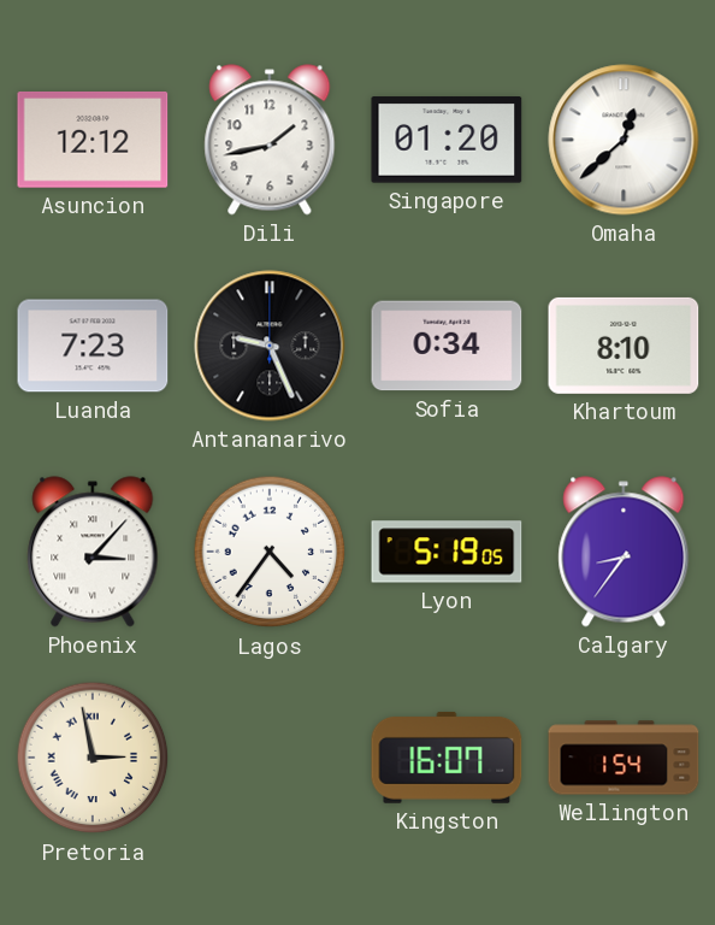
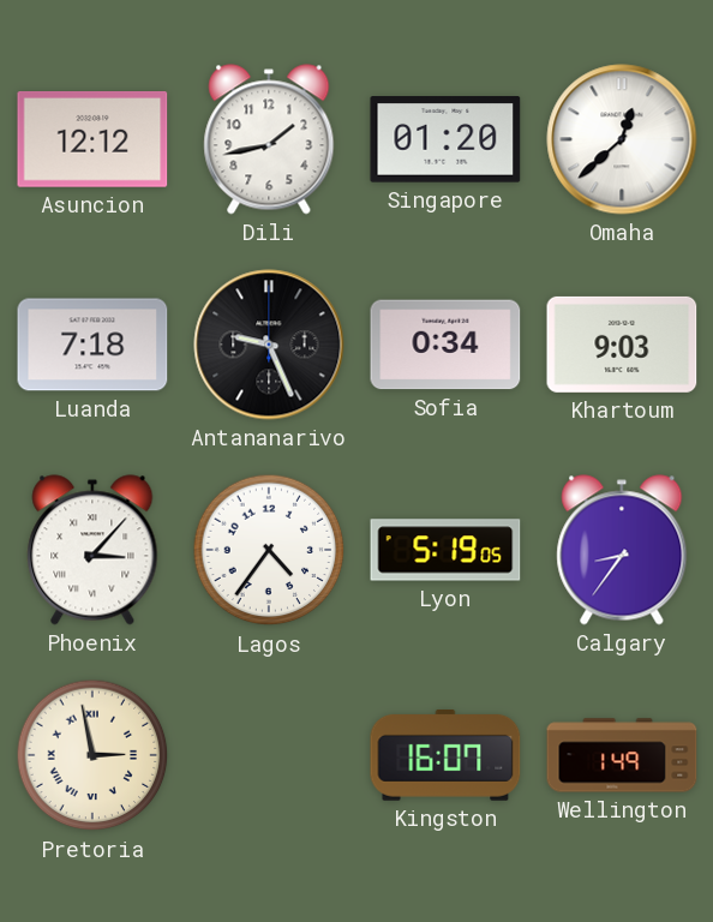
Luanda: 7:23 -> 7:18
Khartoum: 8:10 -> 9:03
Wellington: 1:54 -> 1:49
